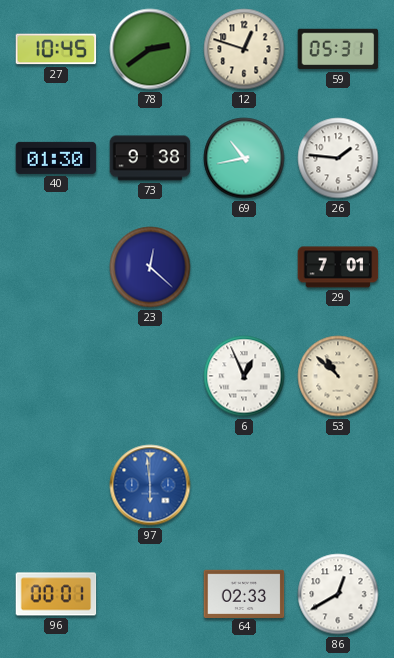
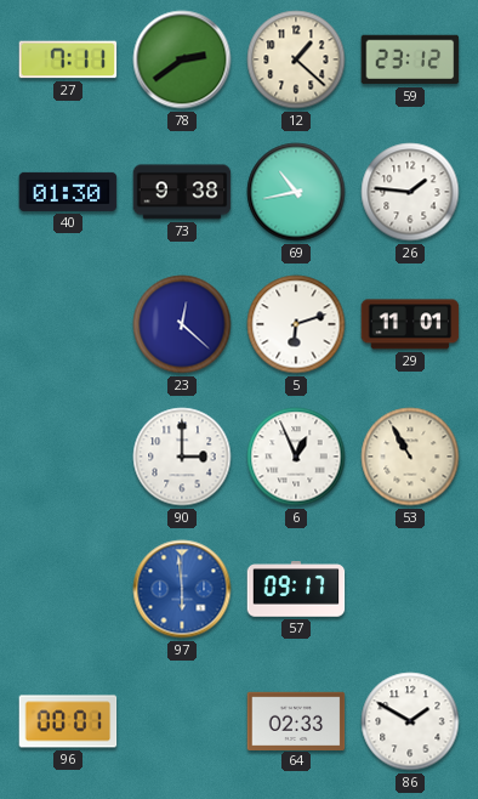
27: 10:45 -> 7:11
12: 12:48 -> 1:22
59: 05:31 -> 23:12
5: none -> 6:12
29: 7:01 -> 11:01
90: none -> 3:00
53: 10:52 -> 10:55
57: none -> 09:17
86: 12:40 -> 1:50
